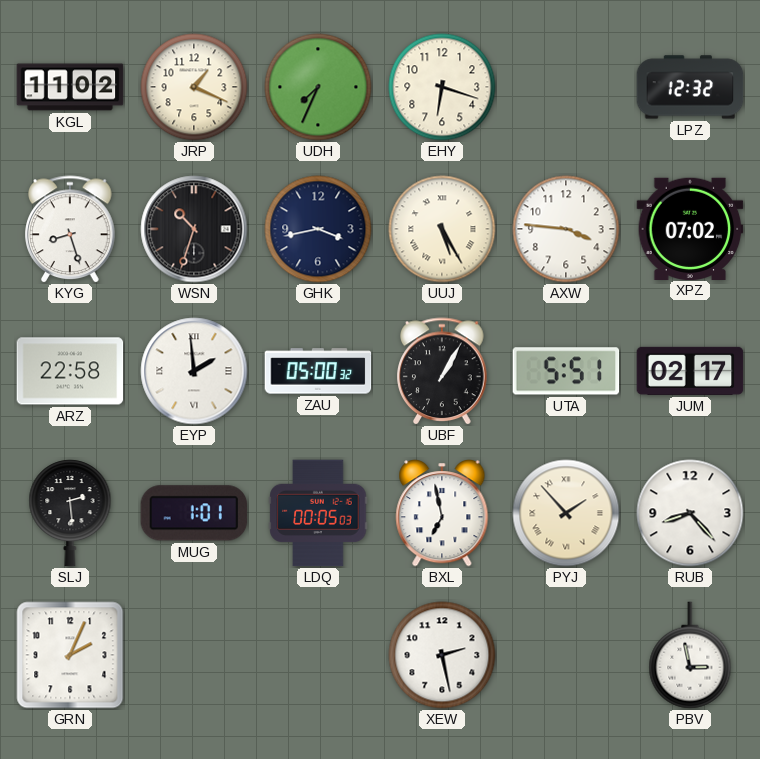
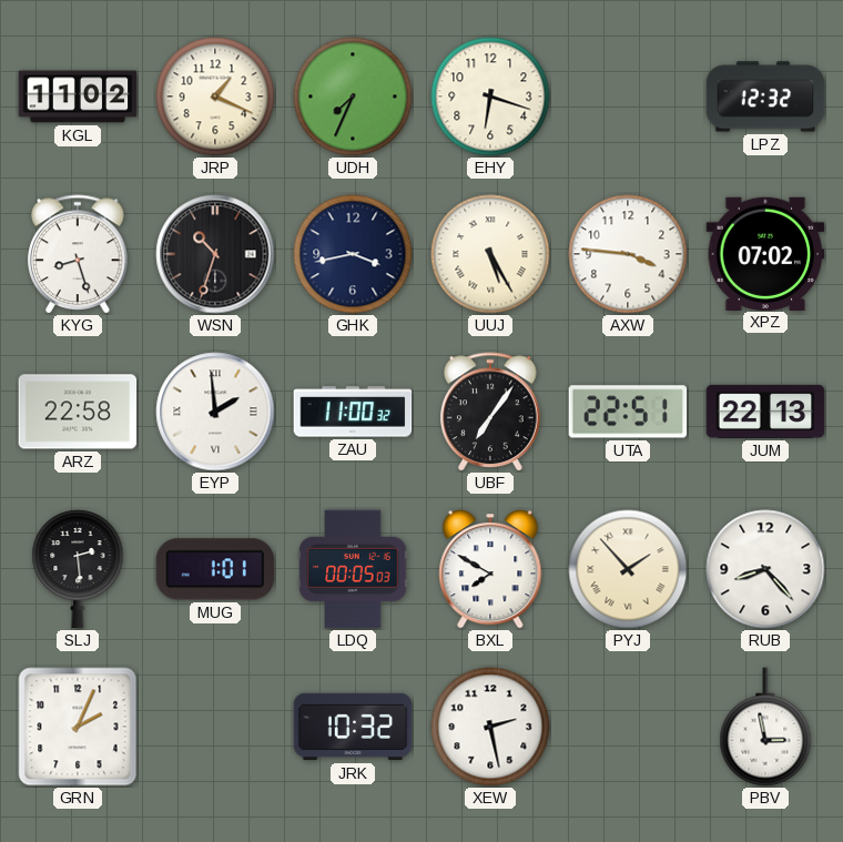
ZAU: 05:00 -> 11:00
UBF: 1:05 -> 7:06
UTA: 5:51 -> 22:51
JUM: 02:17 -> 22:13
BXL: 6:58 -> 7:50
JRK: none -> 10:32
